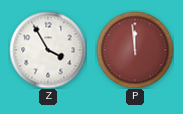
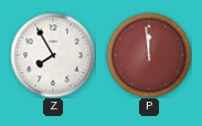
Z: 3:55 -> 7:55
